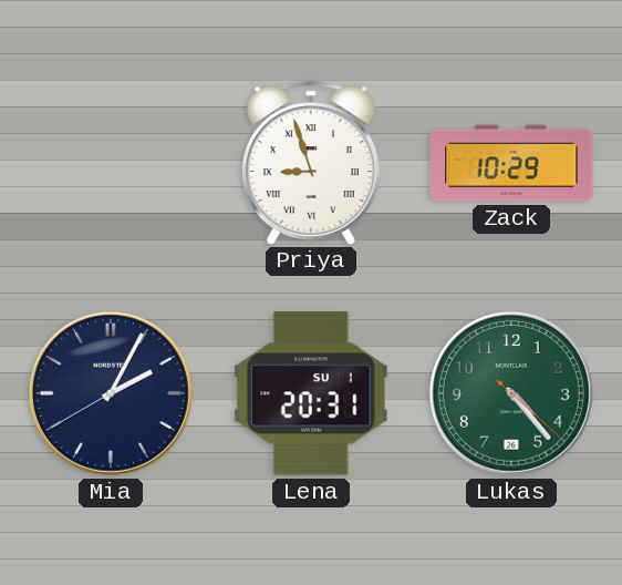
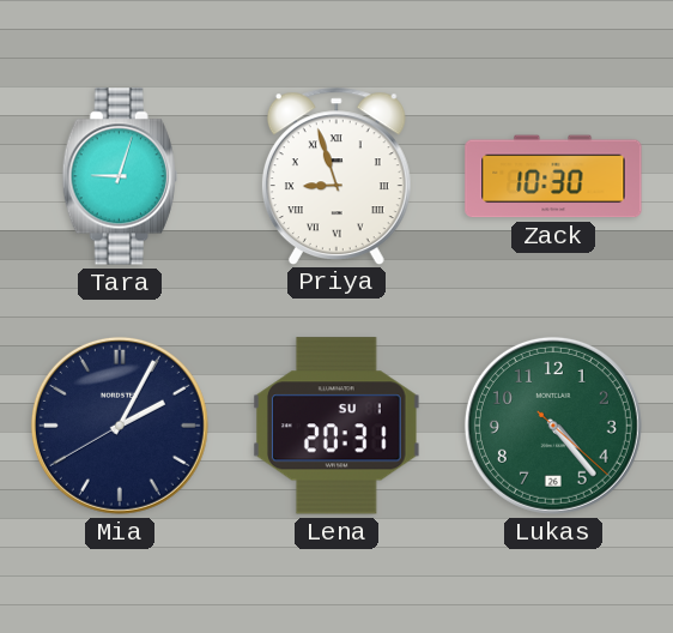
Tara: none -> 9:03
Zack: 10:29 -> 10:30
